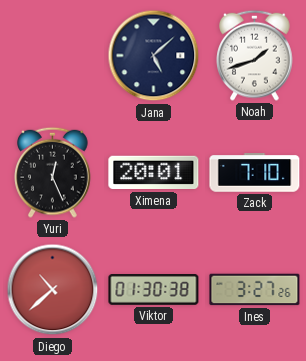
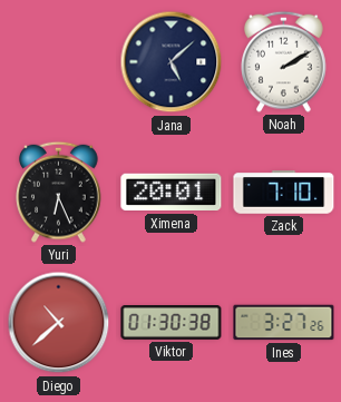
Noah: 1:42 -> 2:10
Yuri: 12:26 -> 6:26
